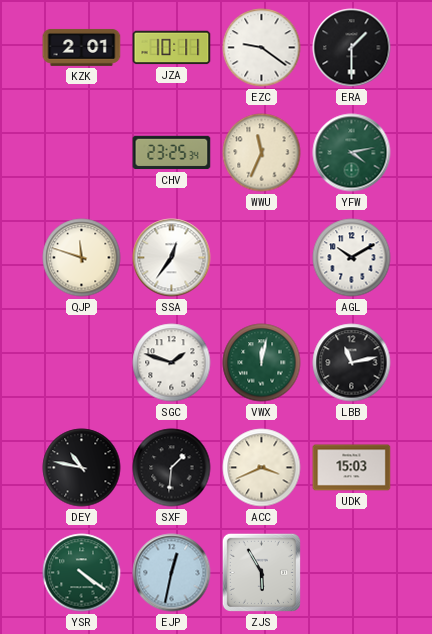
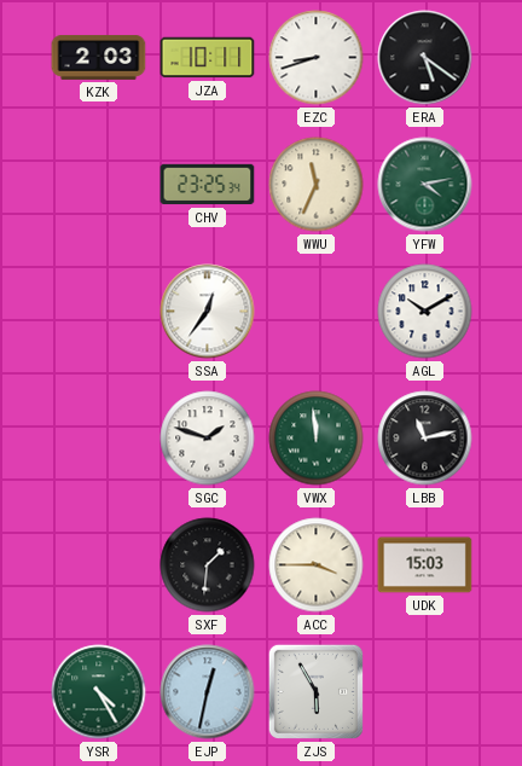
KZK: 2:01 -> 2:03
EZC: 9:21 -> 8:42
ERA: 1:30 -> 5:21
QJP: 11:48 -> none
VWX: 12:02 -> 11:59
DEY: 10:47 -> none
ACC: 3:41 -> 3:45
YSR: 4:21 -> 4:25
